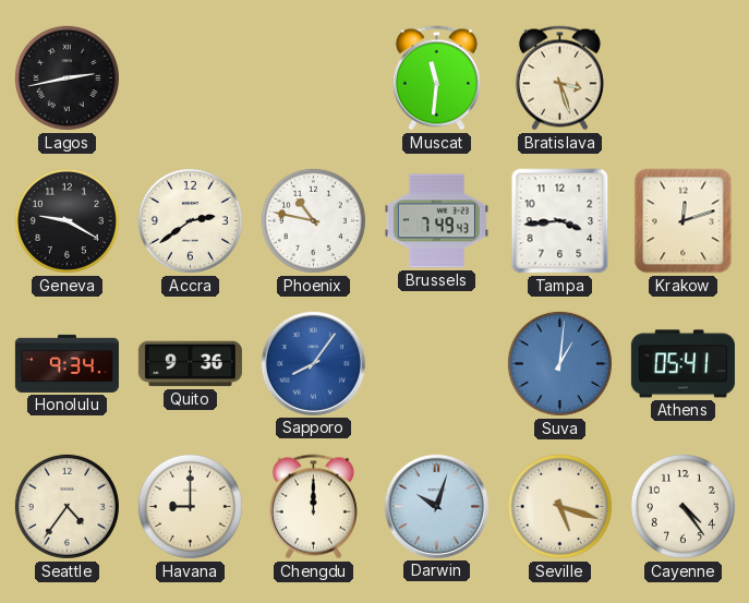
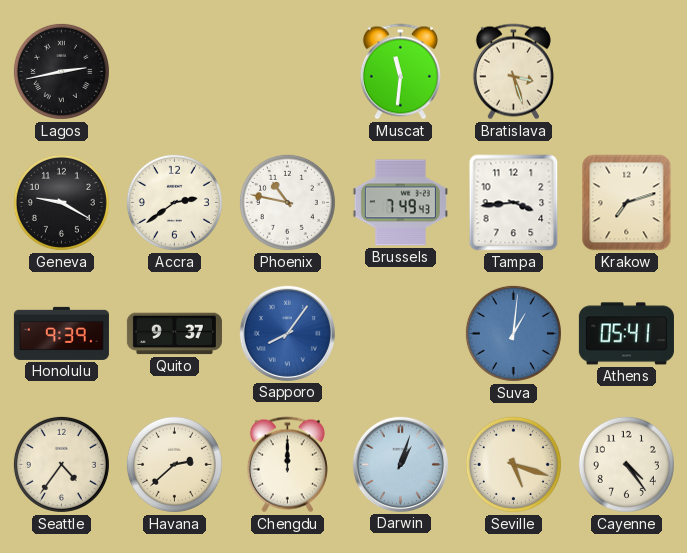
Krakow: 12:12 -> 7:12
Honolulu: 9:34 -> 9:39
Quito: 9:36 -> 9:37
Havana: 9:00 -> 2:38
Darwin: 10:03 -> 1:03
